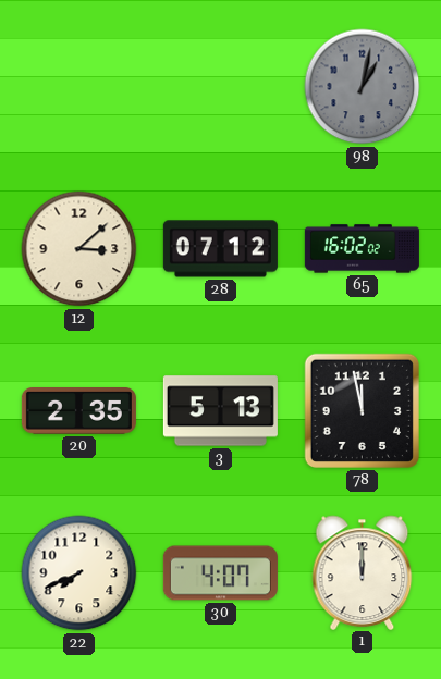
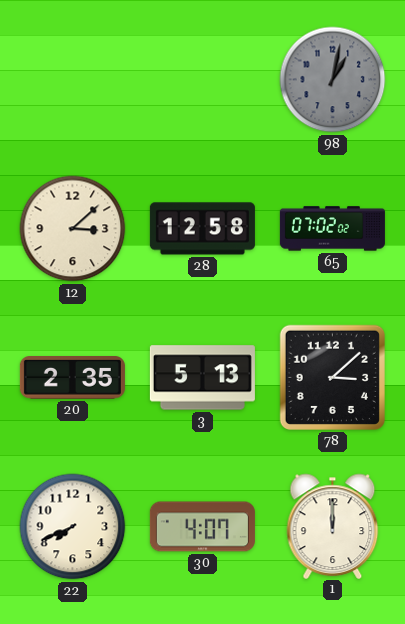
28: 07:12 -> 12:58
65: 16:02 -> 07:02
78: 11:58 -> 3:08
